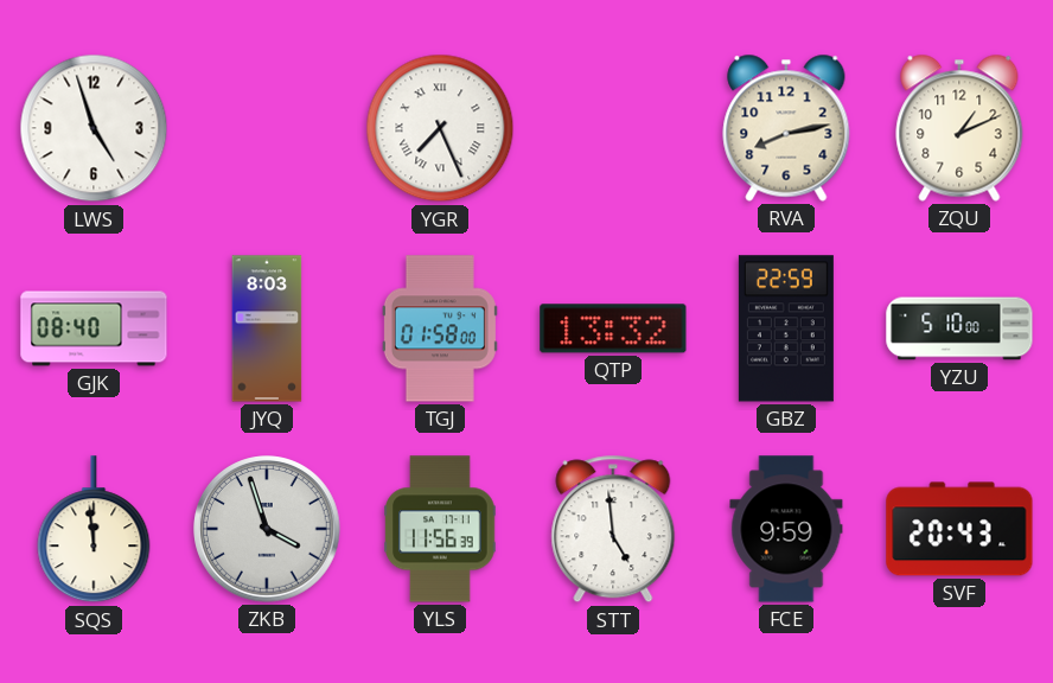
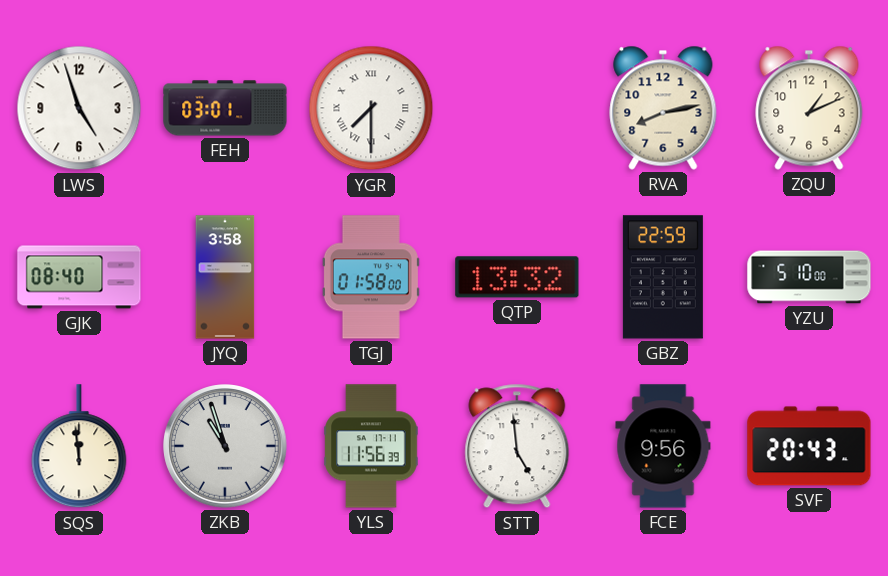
FEH: none -> 03:01
YGR: 7:26 -> 7:30
JYQ: 8:03 -> 3:58
ZKB: 3:57 -> 10:57
FCE: 9:59 -> 9:56
